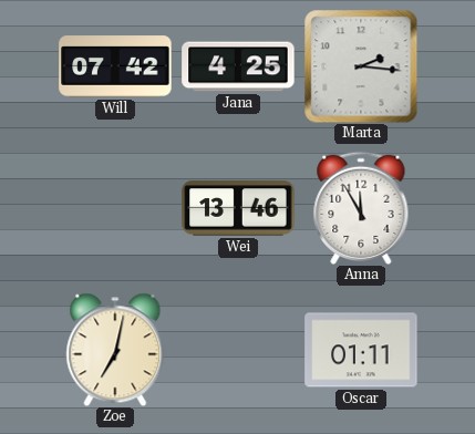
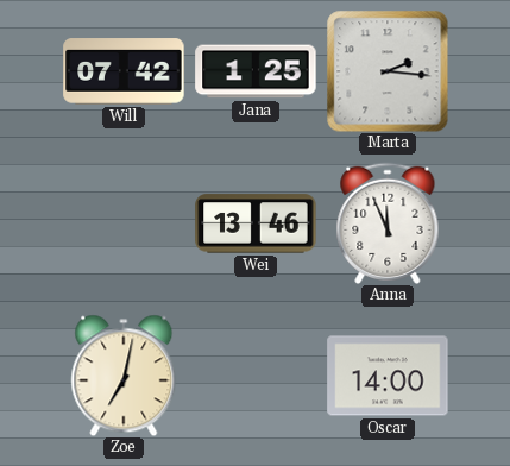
Jana: 4:25 -> 1:25
Anna: 11:55 -> 11:56
Oscar: 01:11 -> 14:00
